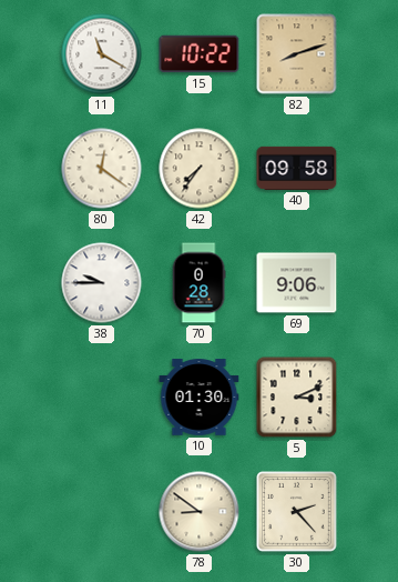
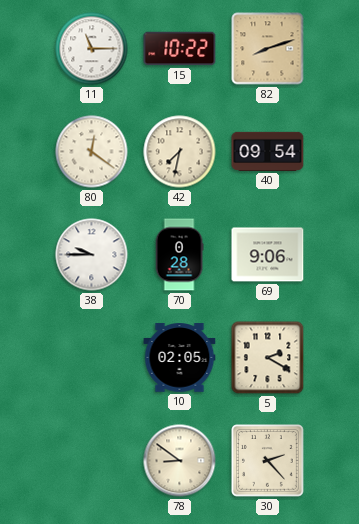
11: 11:20 -> 11:15
42: 7:36 -> 7:32
40: 09:58 -> 09:54
10: 01:30 -> 02:05
5: 3:11 -> 2:20
